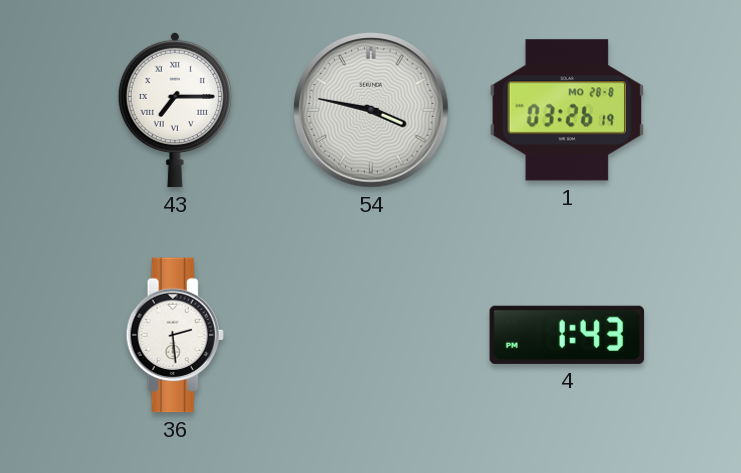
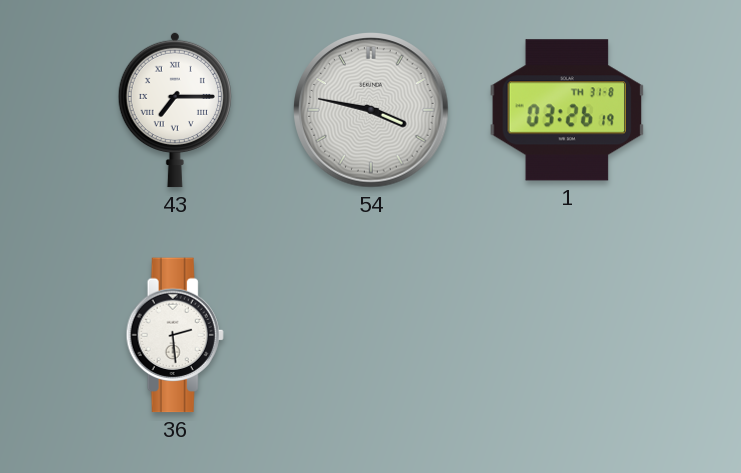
1 date: MO 28-8 -> TH 31-8
4: 1:43 -> none
